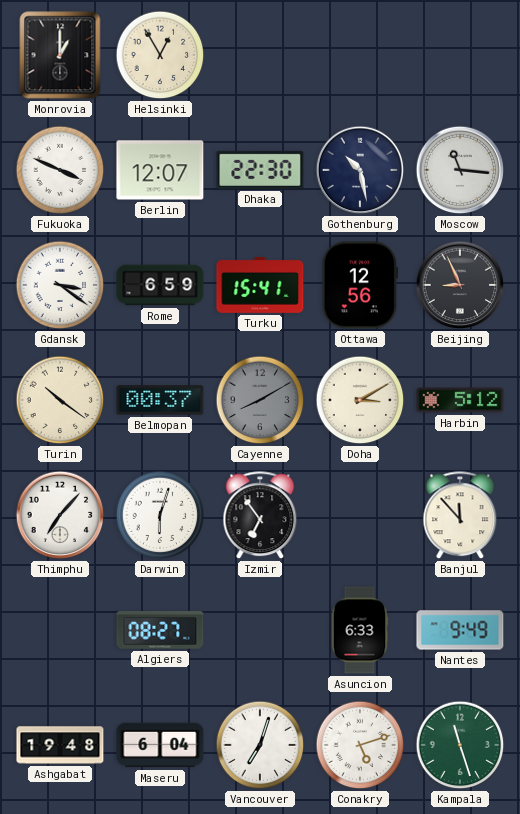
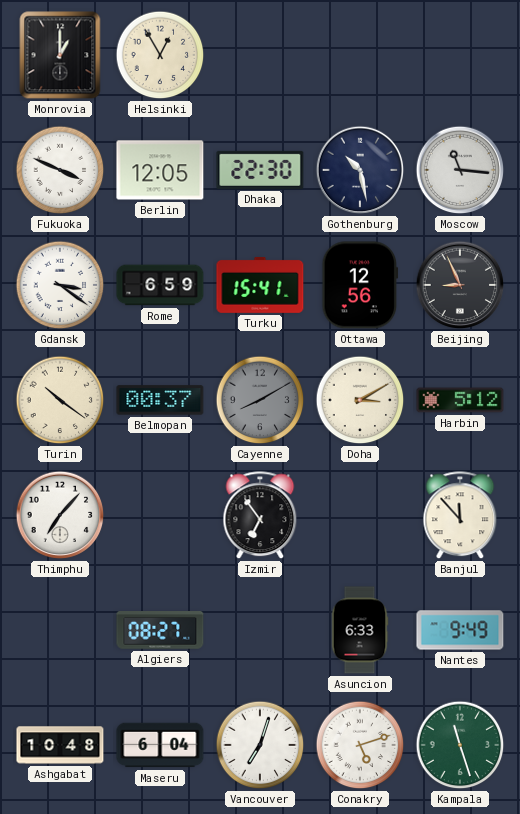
Berlin: 12:07 -> 12:05
Darwin: 6:03 -> none
Ashgabat: 19:48 -> 10:48
